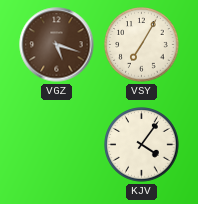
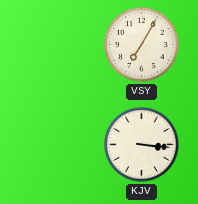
VGZ: 5:18 -> none
KJV: 4:06 -> 3:16
